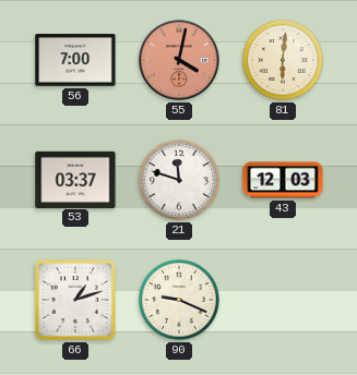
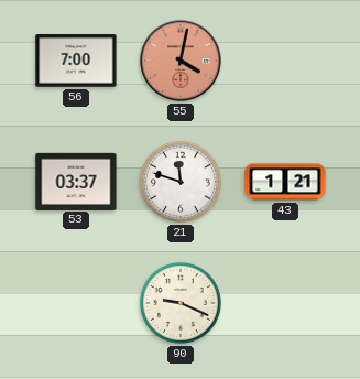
81: 6:01 -> none
43: 12:03 -> 1:21
66: 1:12 -> none
